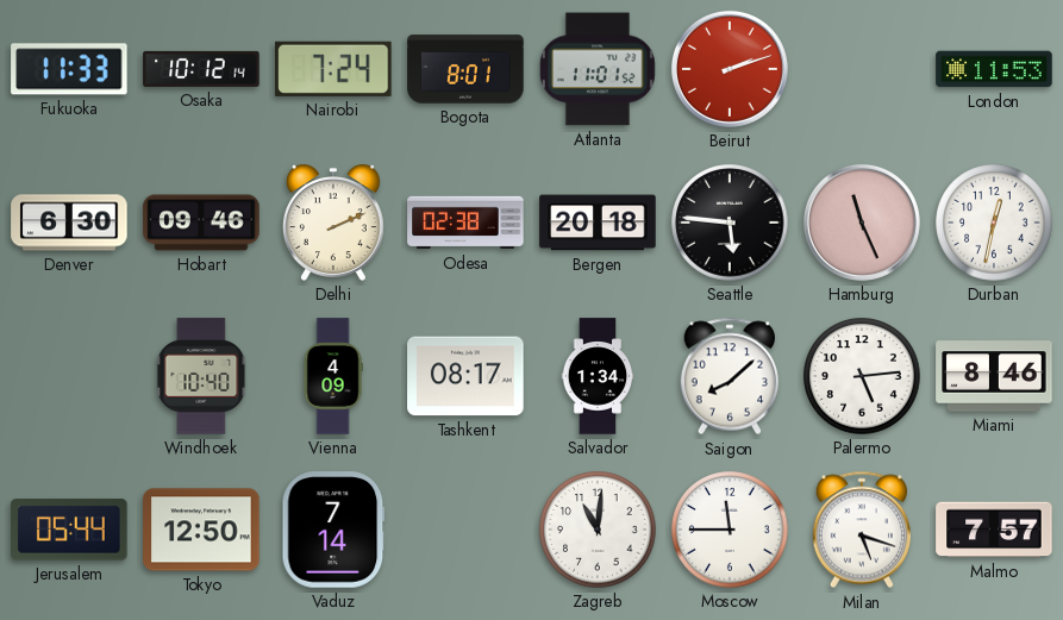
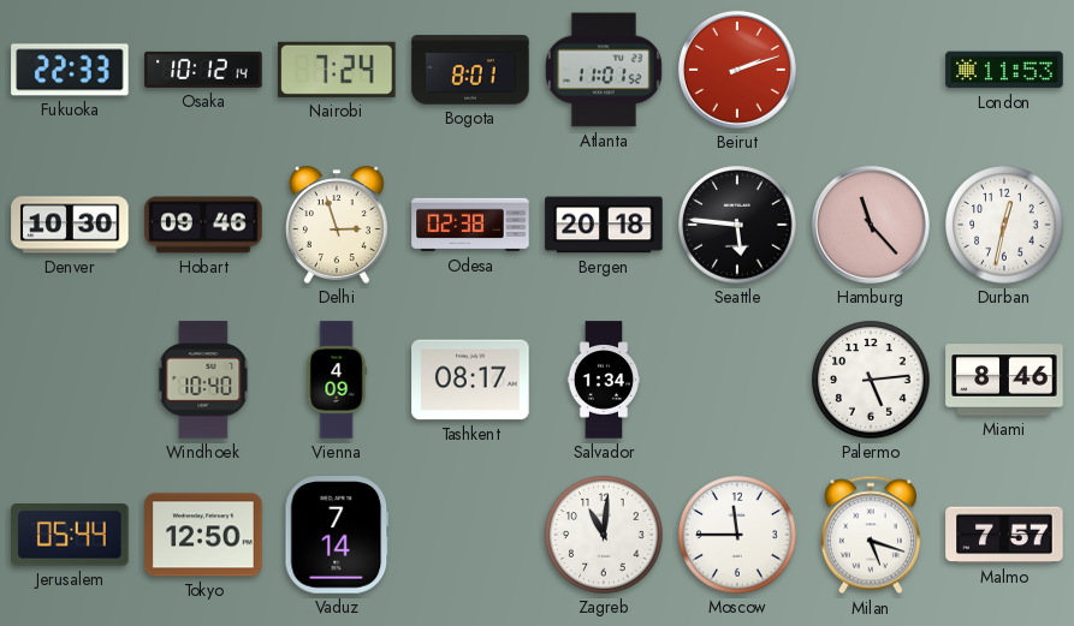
Fukuoka: 11:33 -> 22:33
Denver: 6:30 -> 10:30
Delhi: 2:11 -> 2:57
Hamburg: 11:26 -> 11:23
Saigon: 8:08 -> none
